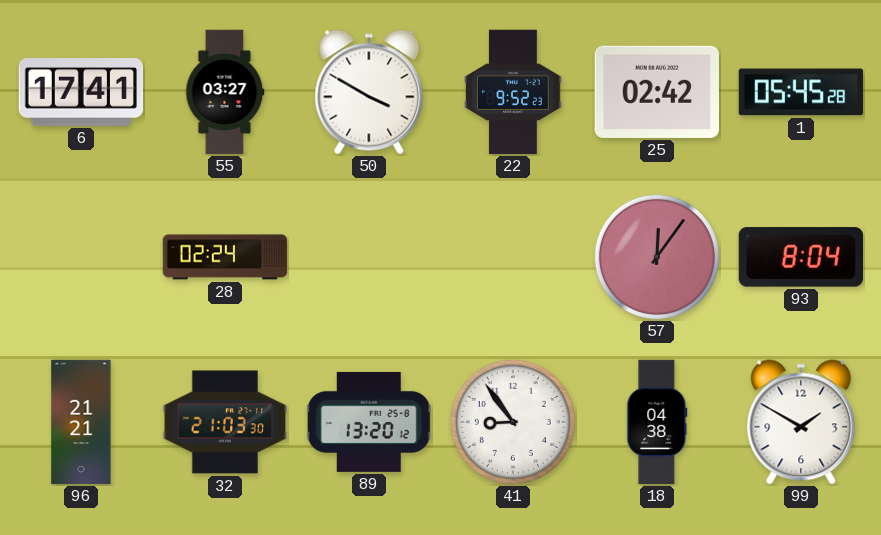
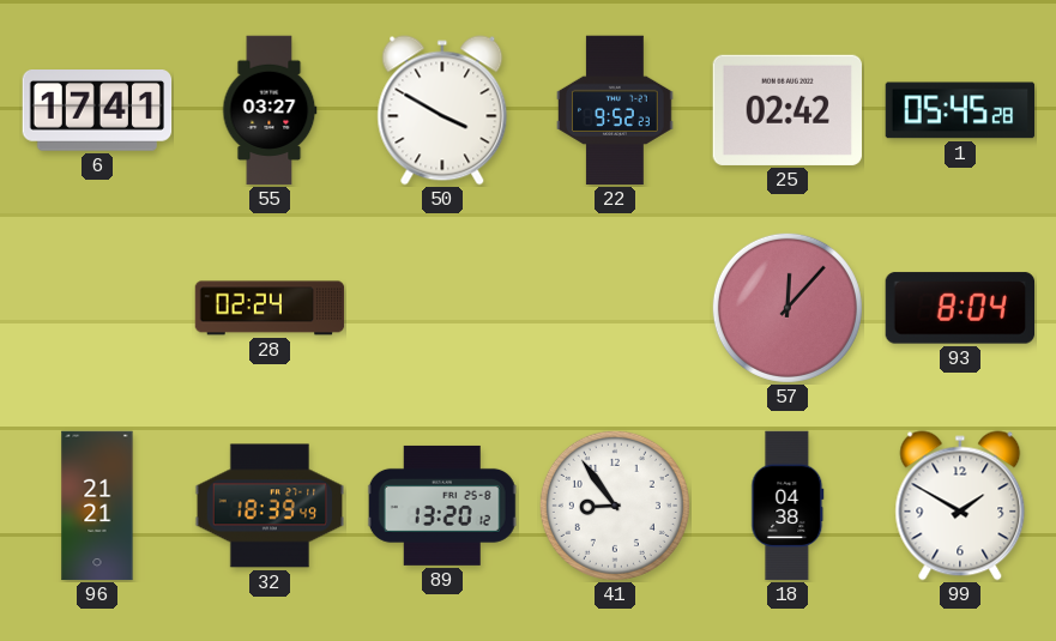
57: 12:06 -> 12:07
32: 21:03 -> 18:39
